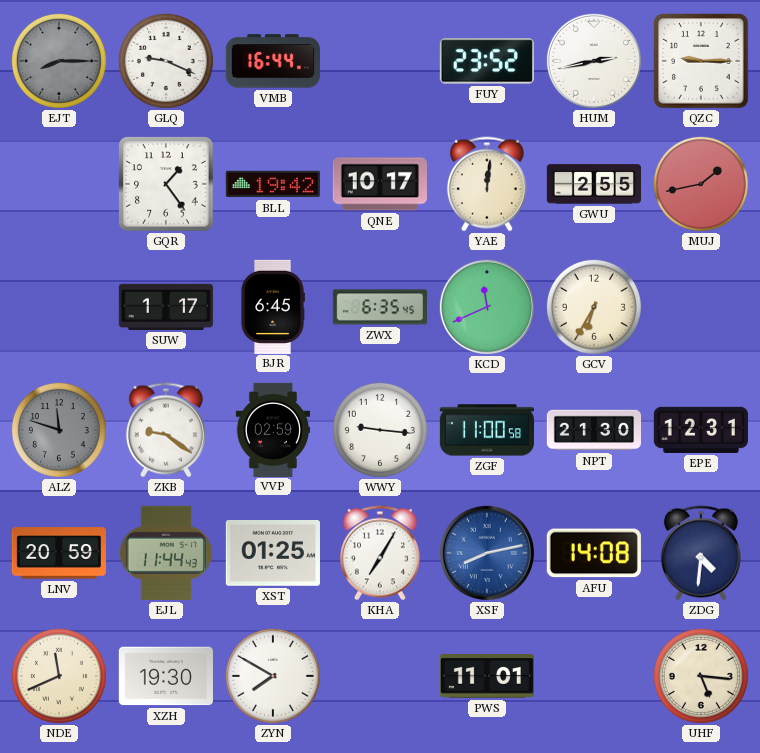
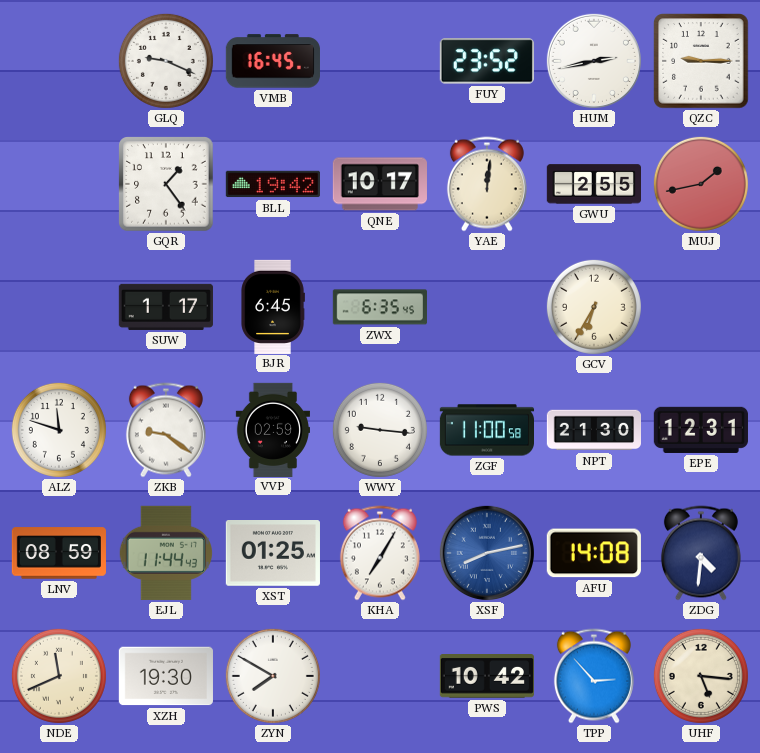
EJT: 8:15 -> none
VMB: 16:44 -> 16:45
KCD: 11:41 -> none
ALZ dial: grey -> white
LNV: 20:59 -> 08:59
PWS: 11:01 -> 10:42
TPP: none -> 2:53
